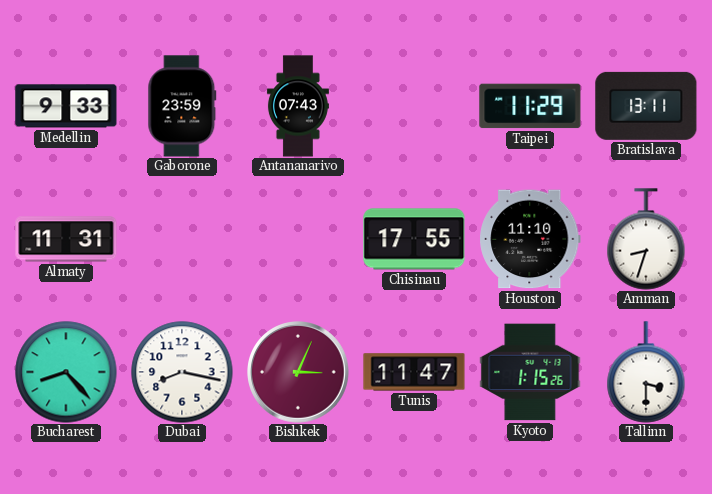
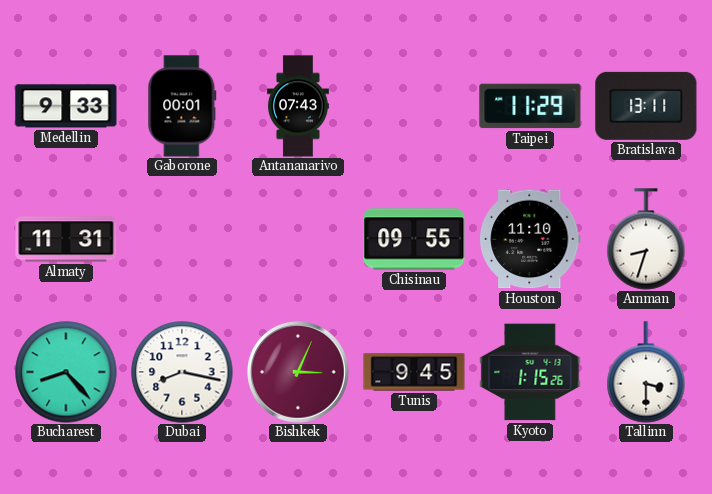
Gaborone: 23:59 -> 00:01
Chisinau: 17:55 -> 09:55
Tunis: 11:47 -> 9:45
